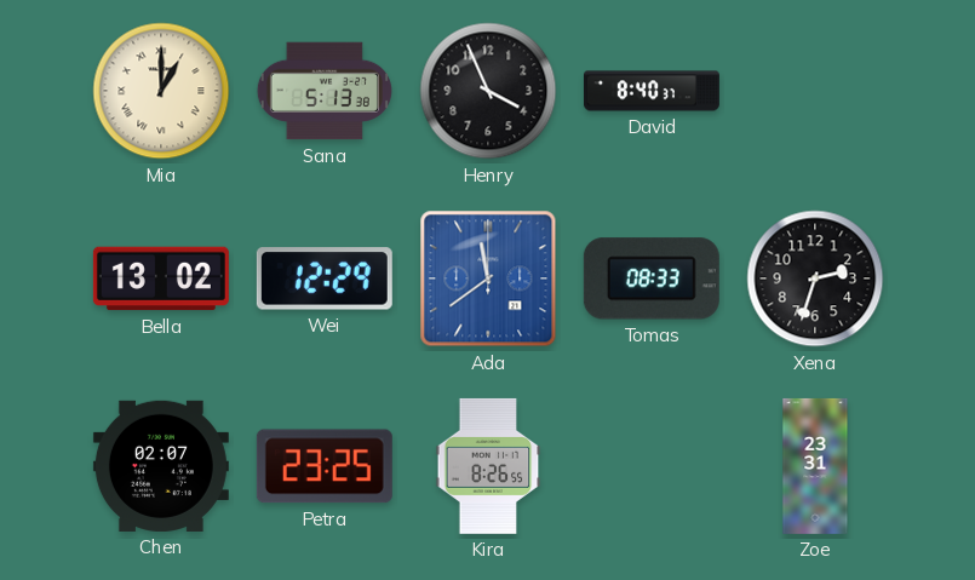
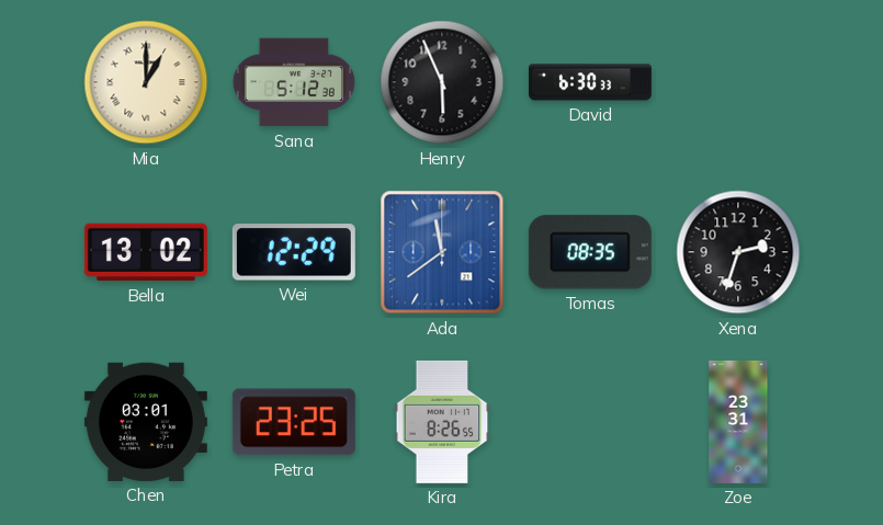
Sana: 5:13 -> 5:12
Henry: 3:56 -> 5:56
David: 8:40 -> 6:30
Tomas: 08:33 -> 08:35
Chen: 02:07 -> 03:01
